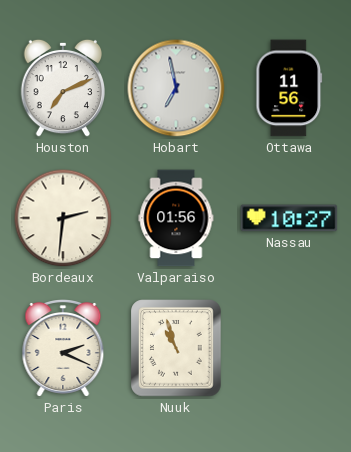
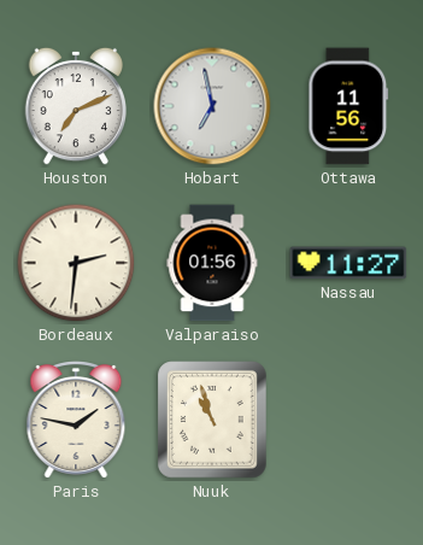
Nassau: 10:27 -> 11:27
Paris: 2:19 -> 1:47
